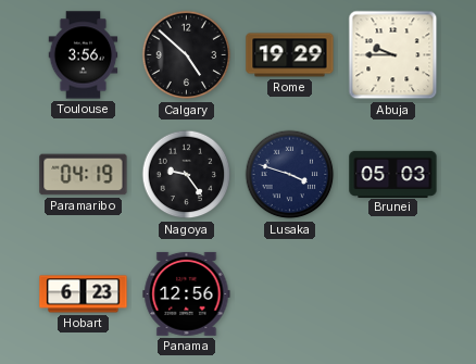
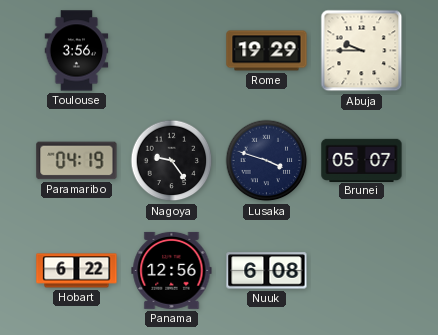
Calgary: 4:52 -> none
Brunei: 05:03 -> 05:07
Hobart: 6:23 -> 6:22
Nuuk: none -> 6:08
